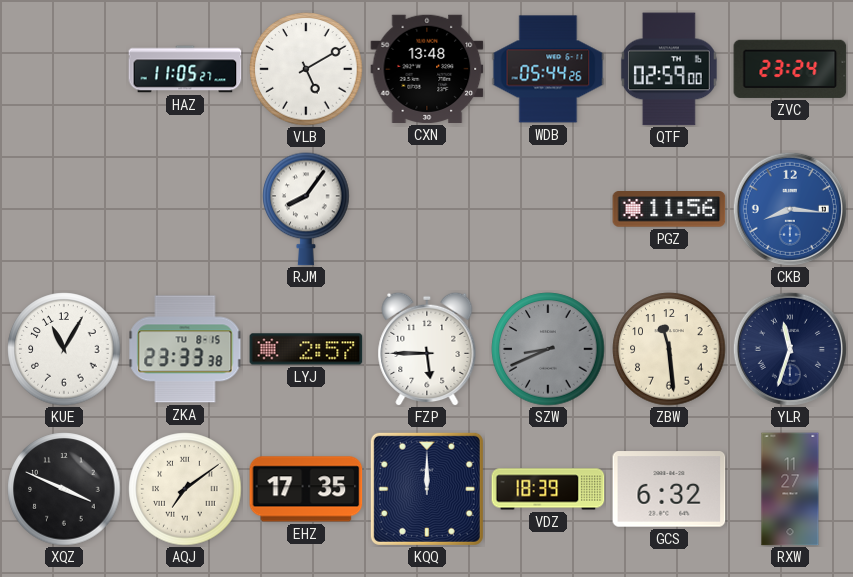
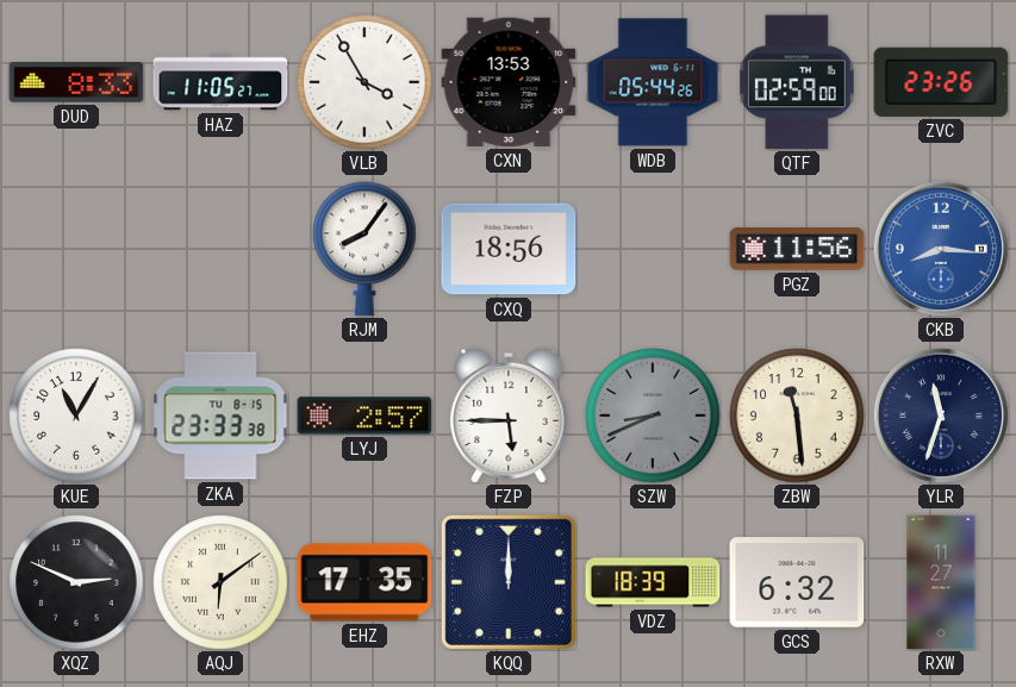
DUD: none -> 8:33
VLB: 5:10 -> 3:55
CXN: 13:48 -> 13:53
ZVC: 23:24 -> 23:26
CXQ: none -> 18:56
XQZ: 3:49 -> 2:49
AQJ: 7:09 -> 6:09
